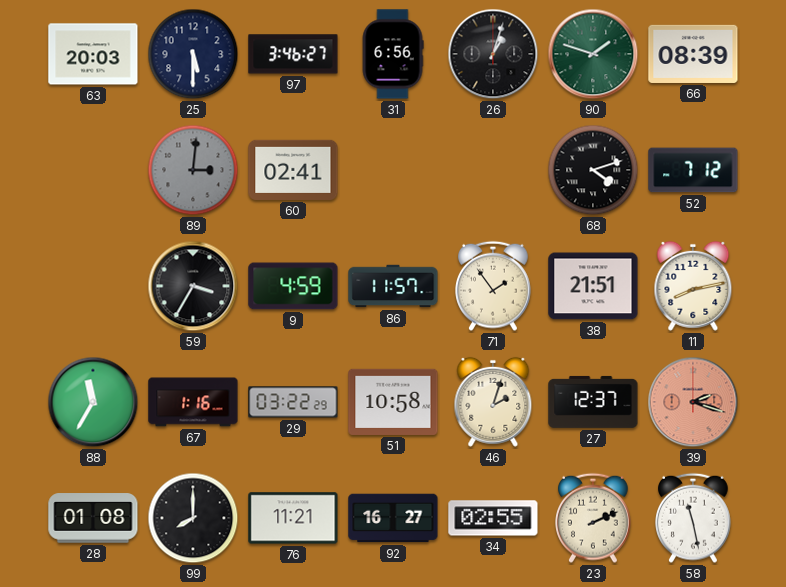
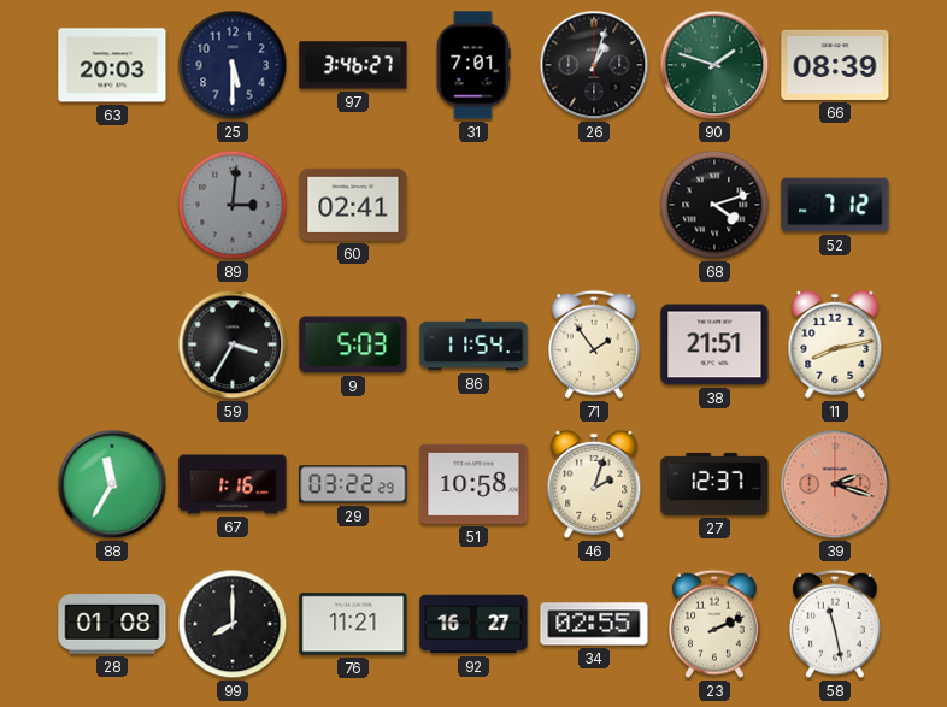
31: 6:56 -> 7:01
9: 4:59 -> 5:03
86: 11:57 -> 11:54
